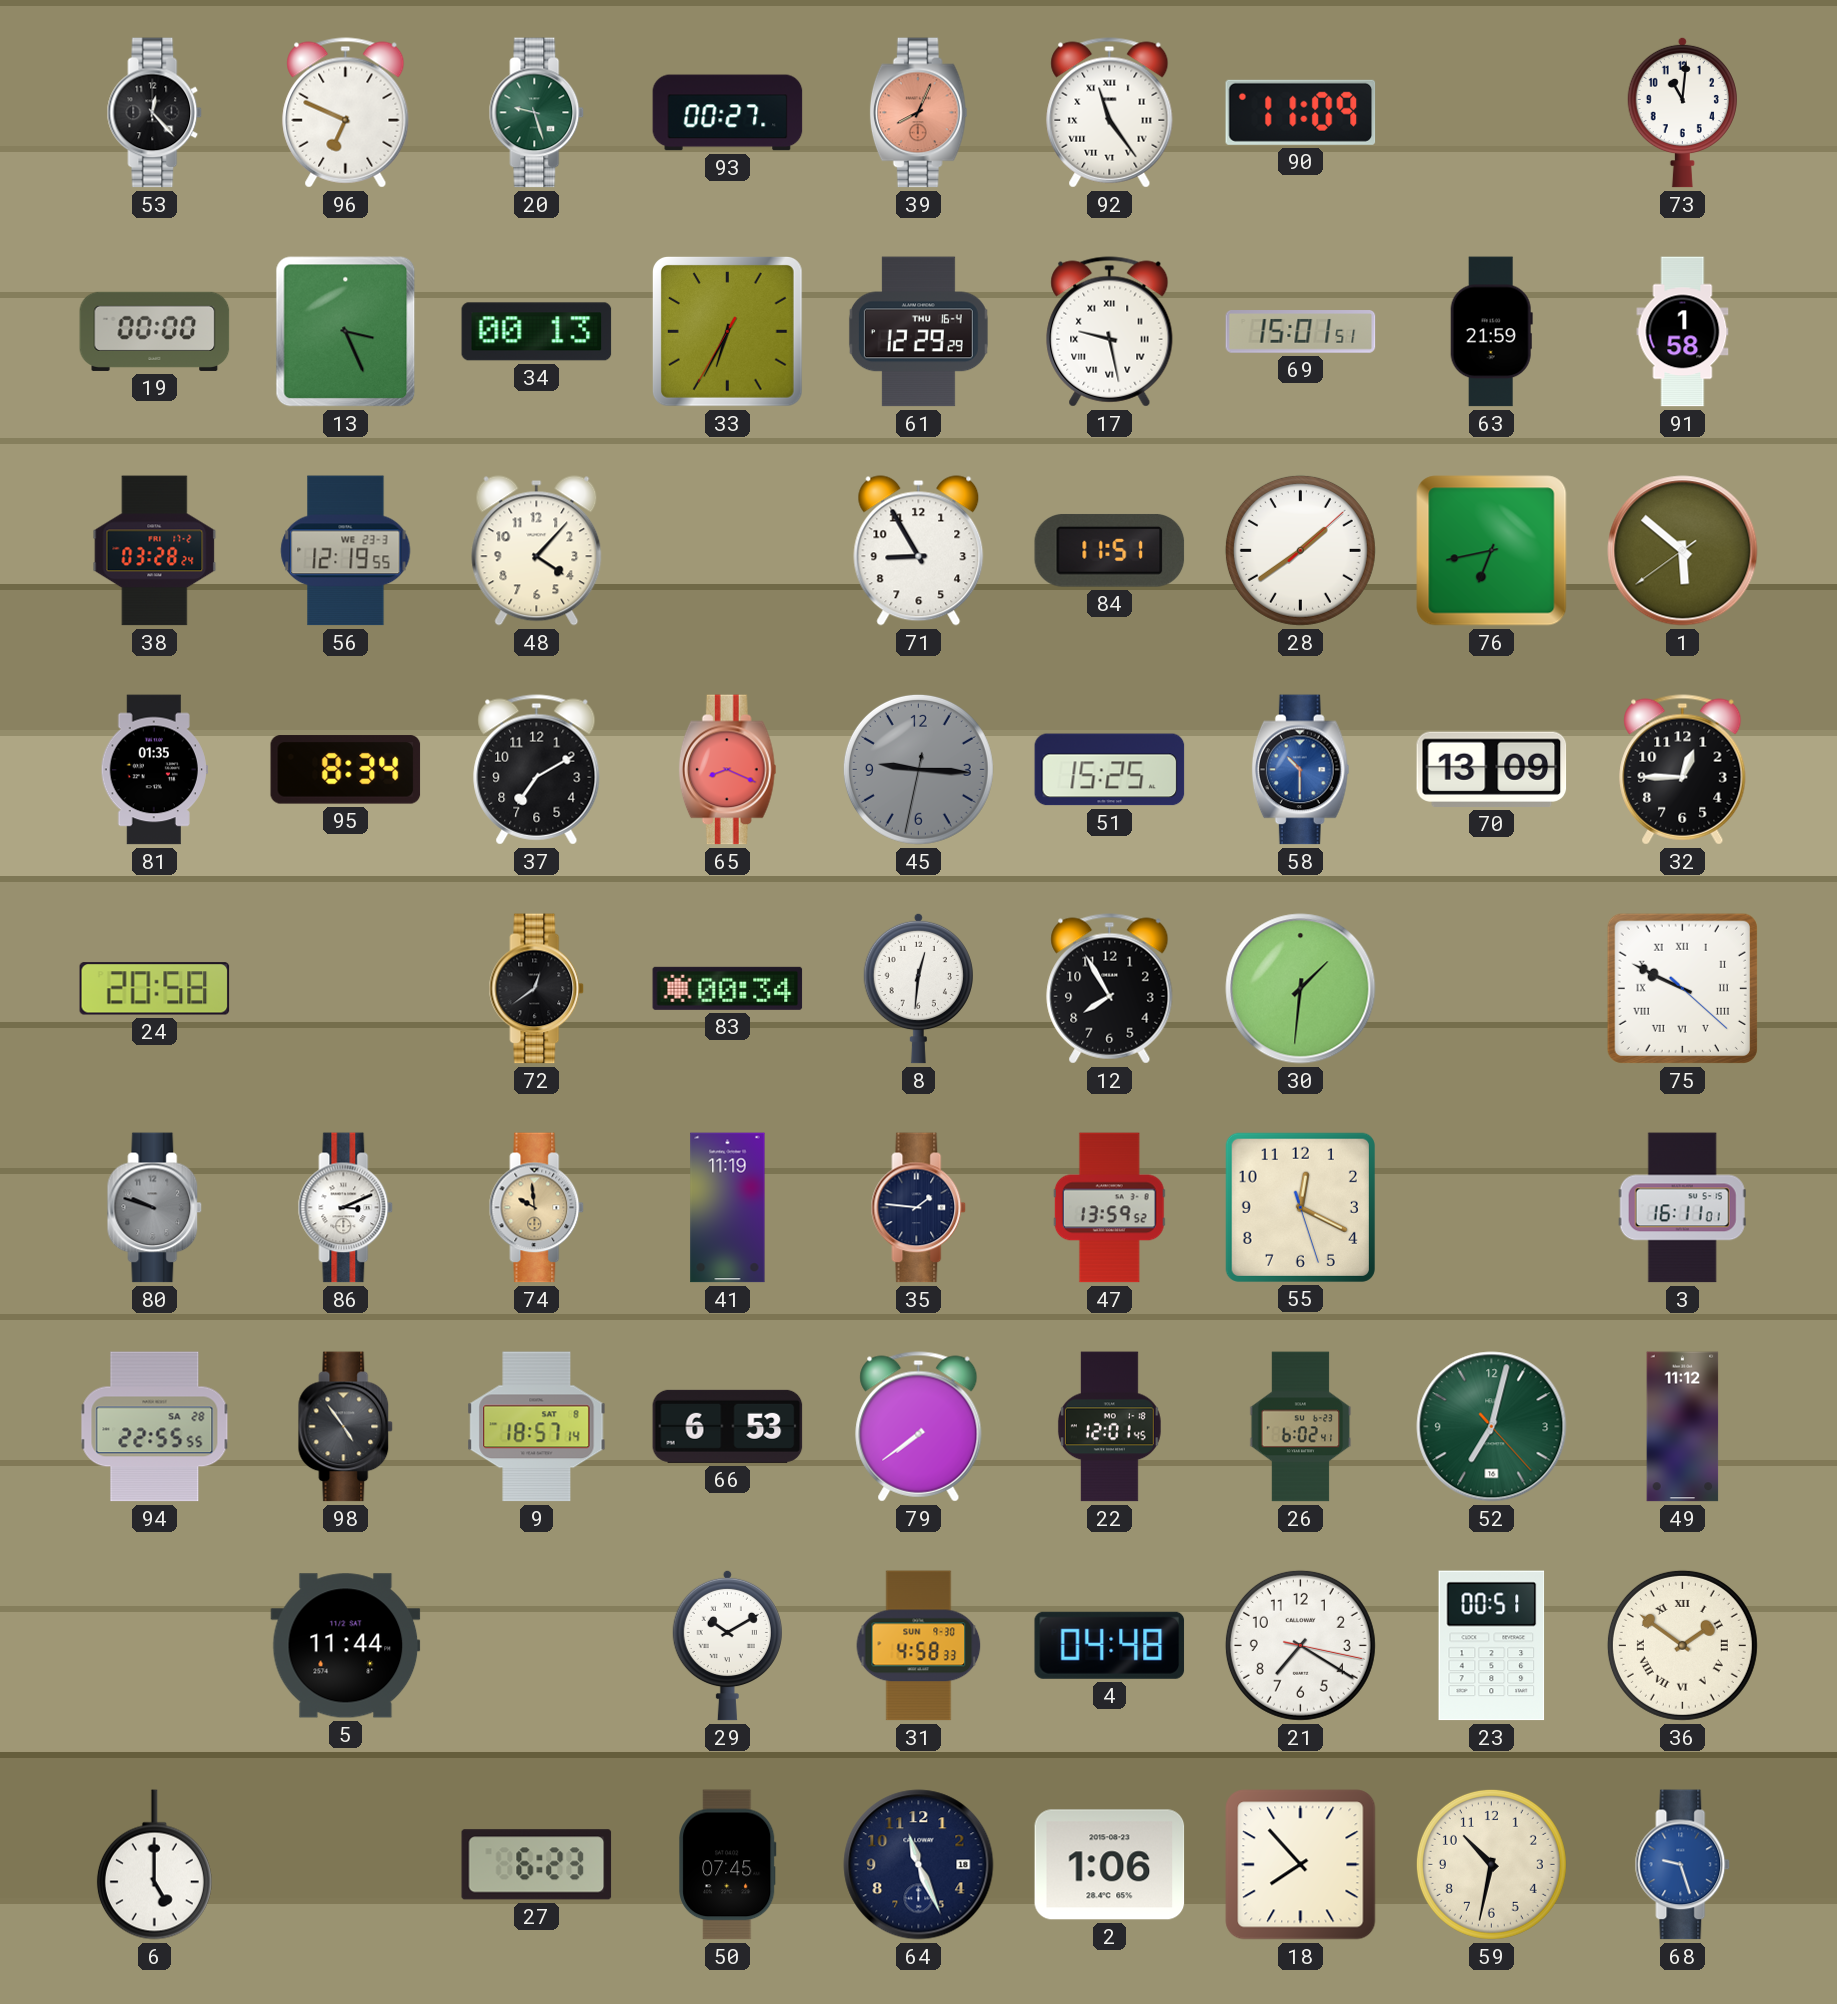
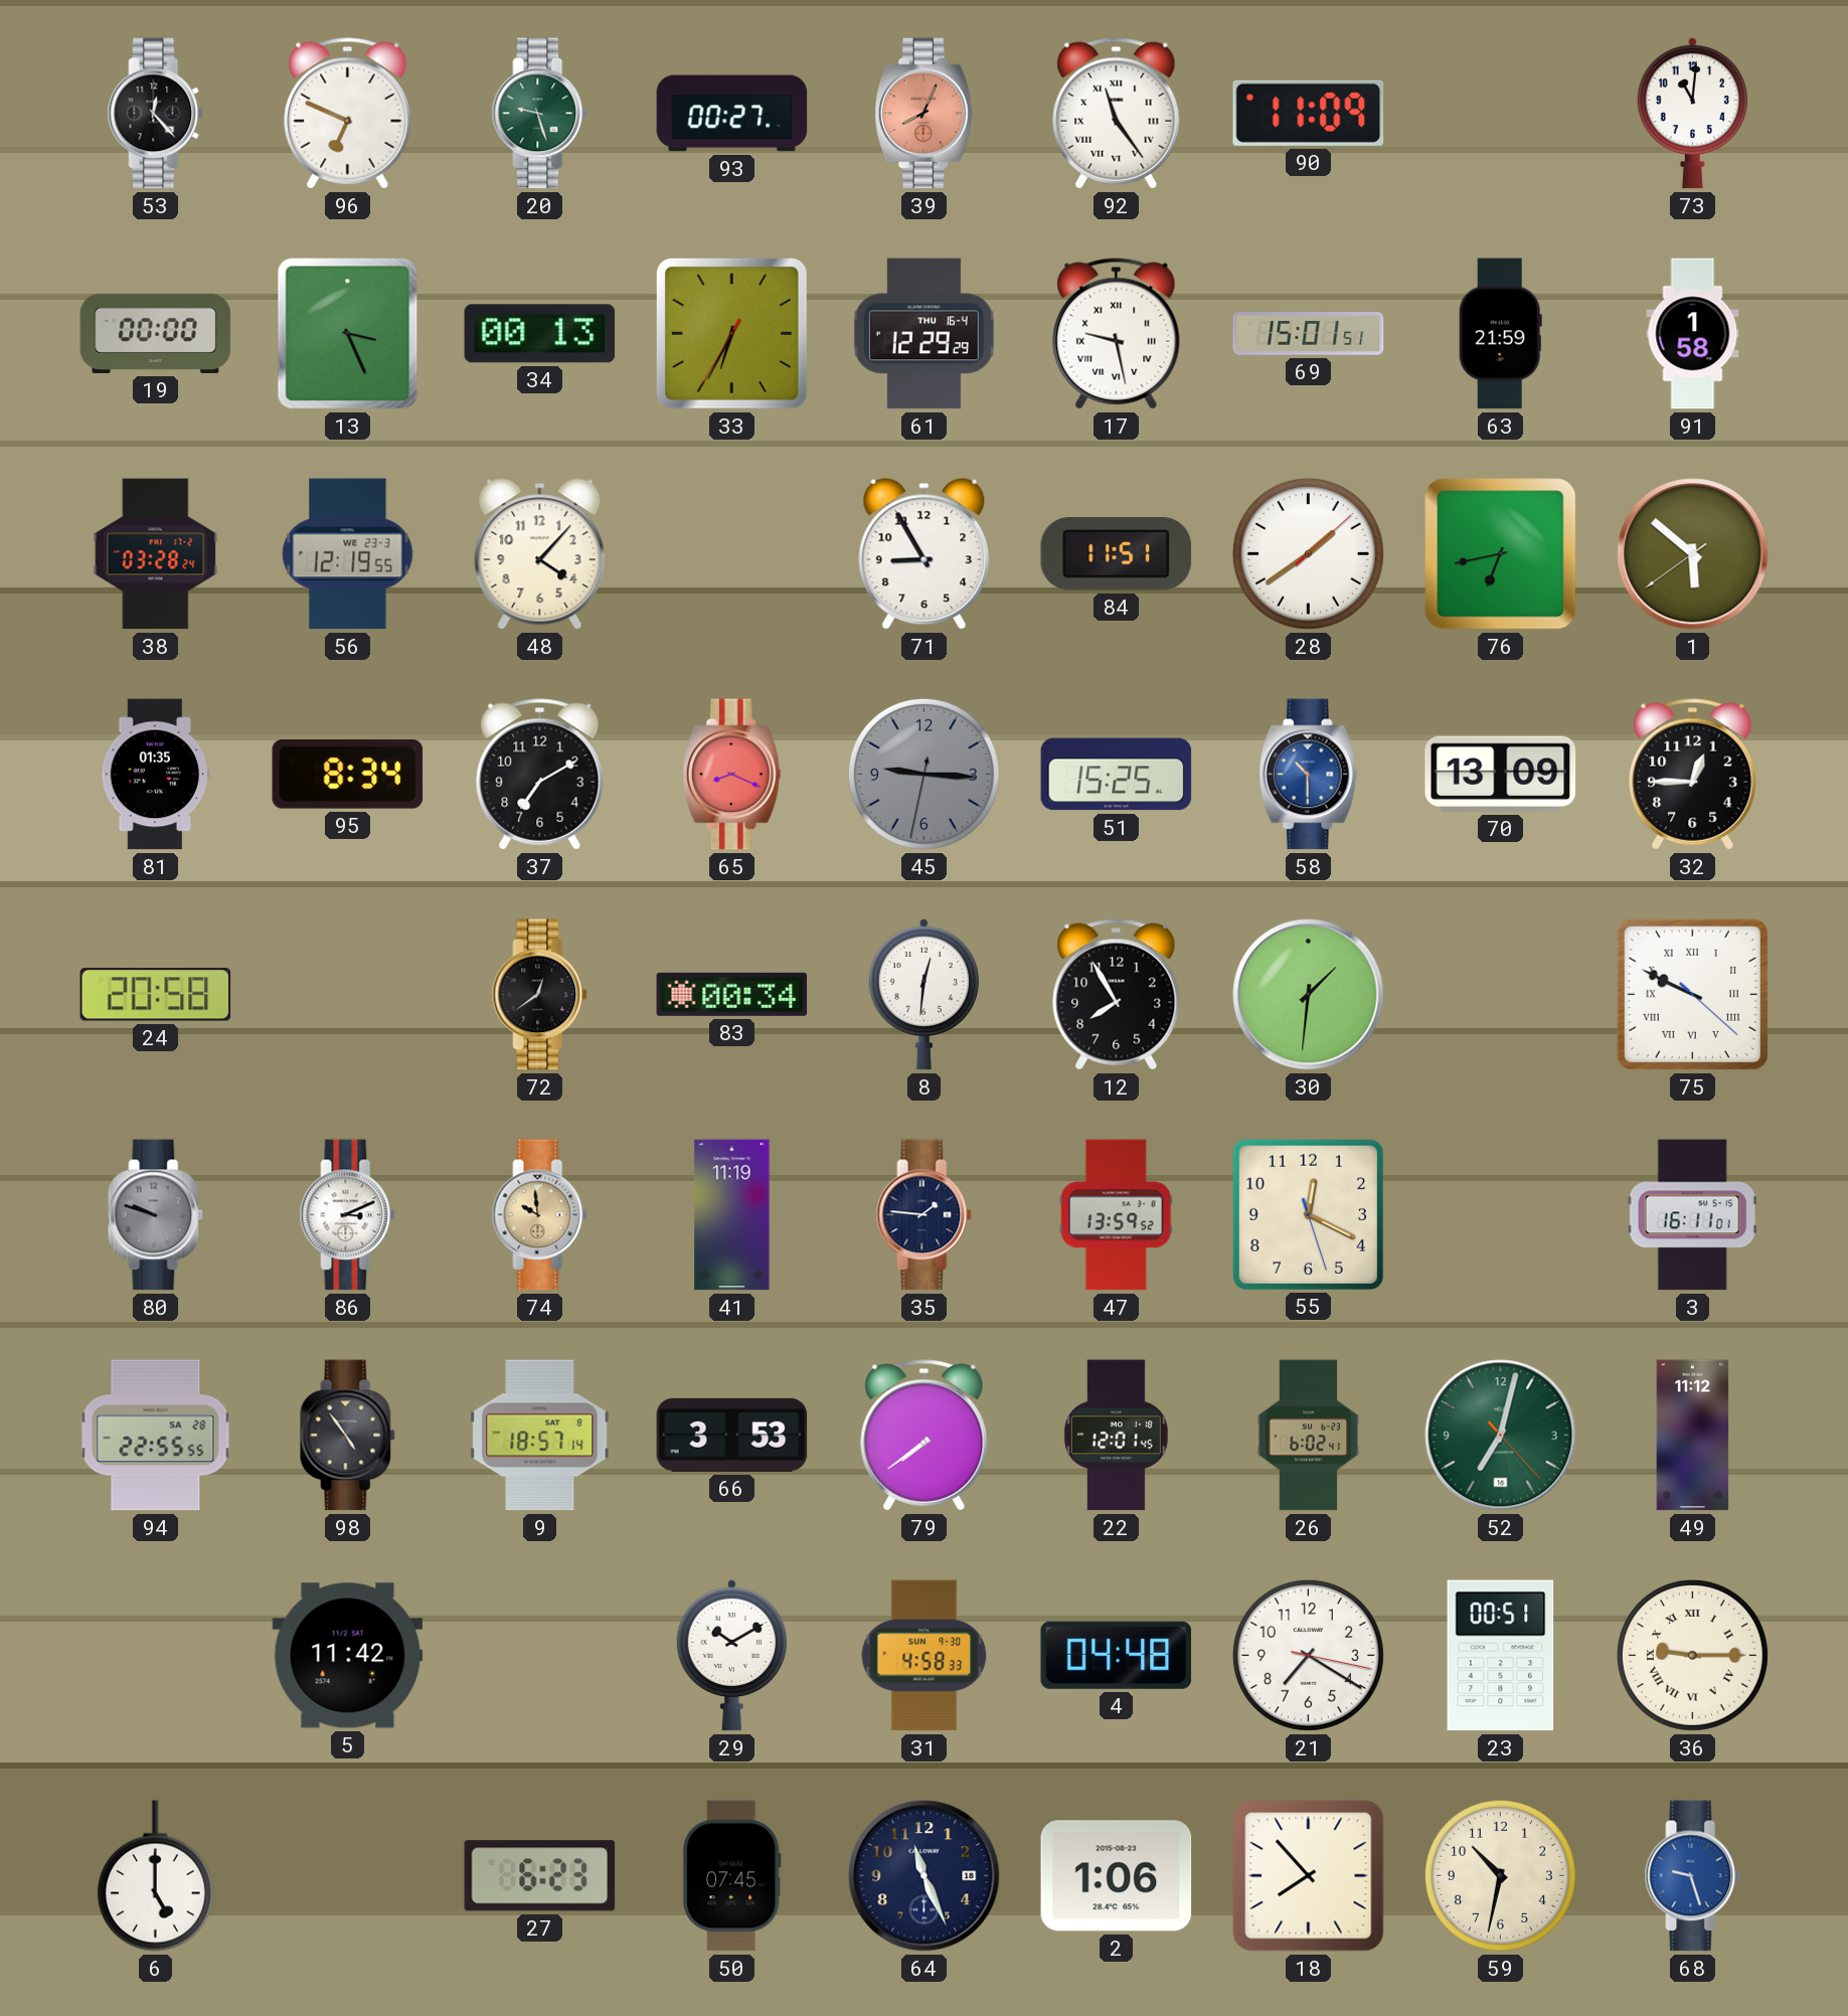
66: 6:53 -> 3:53
5: 11:44 -> 11:42
36: 1:51 -> 9:15
